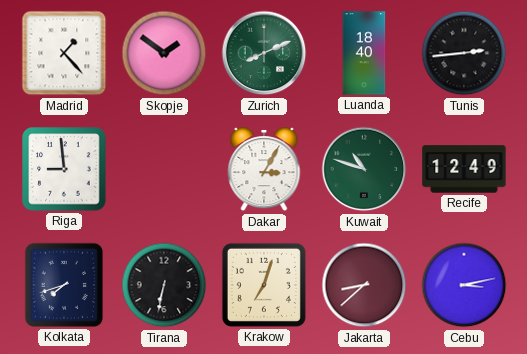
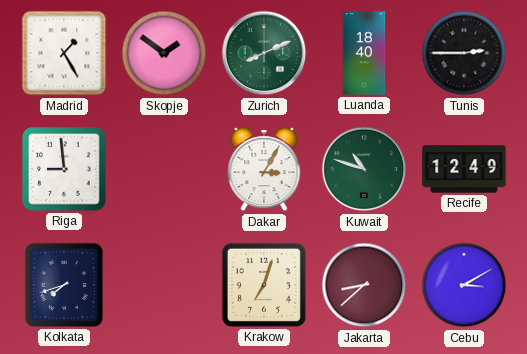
Madrid: 1:23 -> 1:25
Tunis: 2:44 -> 2:45
Tirana: 6:32 -> none
Cebu: 3:13 -> 3:10
